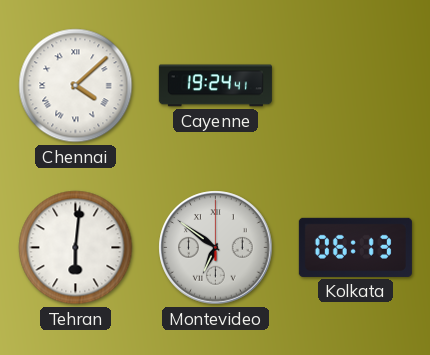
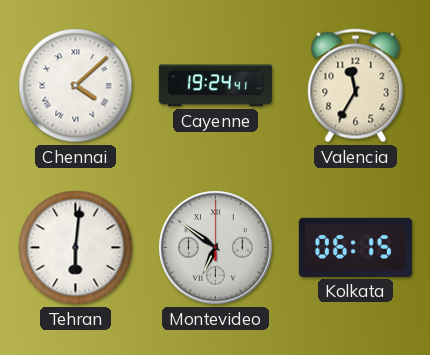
Valencia: none -> 11:35
Kolkata: 06:13 -> 06:15
